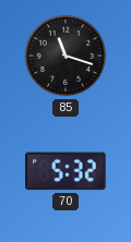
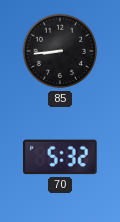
85: 11:18 -> 8:44
